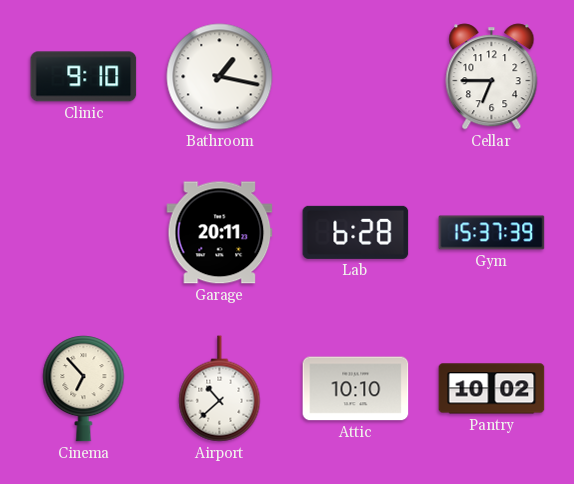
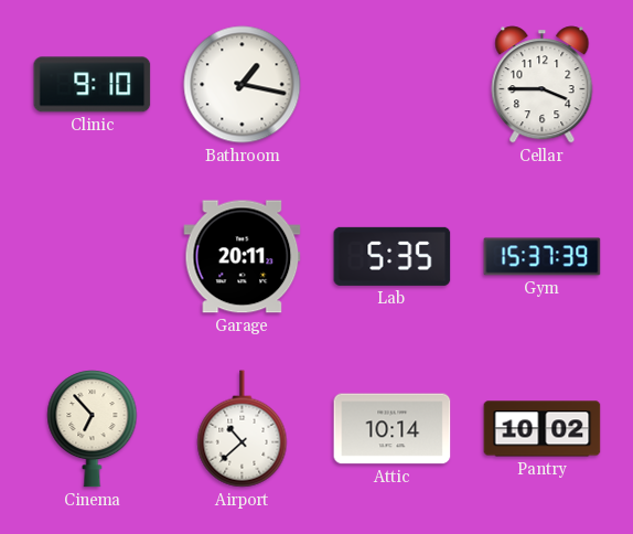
Cellar: 6:45 -> 3:45
Lab: 6:28 -> 5:35
Attic: 10:10 -> 10:14
